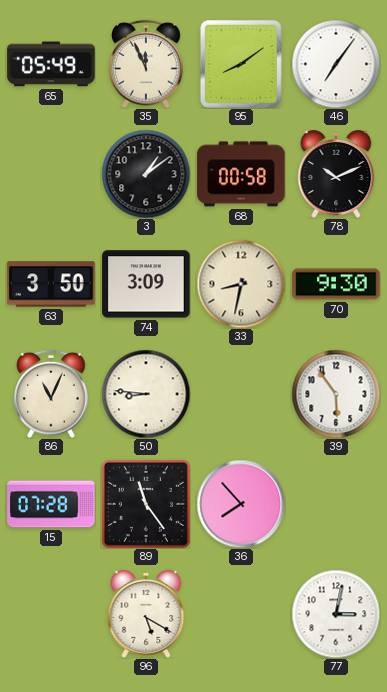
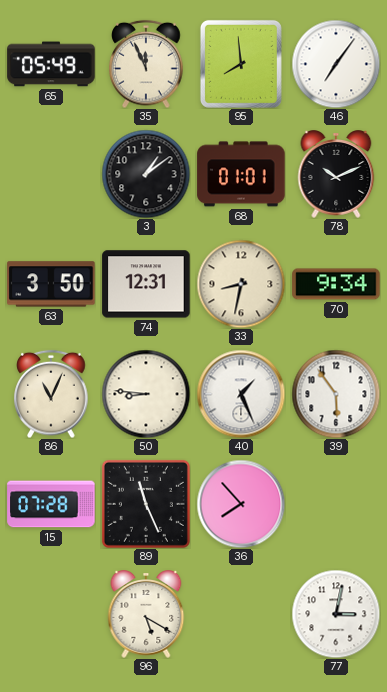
95: 8:09 -> 7:59
68: 00:58 -> 01:01
74: 3:09 -> 12:31
70: 9:30 -> 9:34
40: none -> 1:26
89: 11:24 -> 11:26
